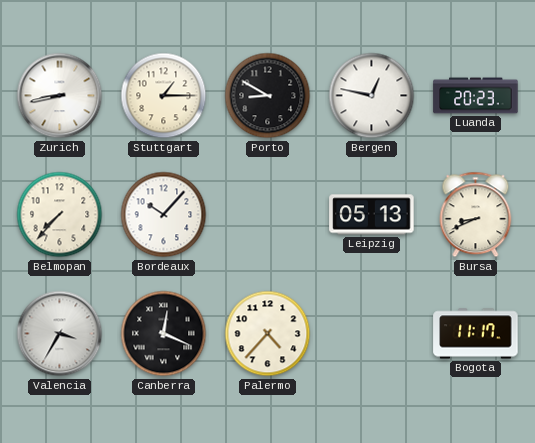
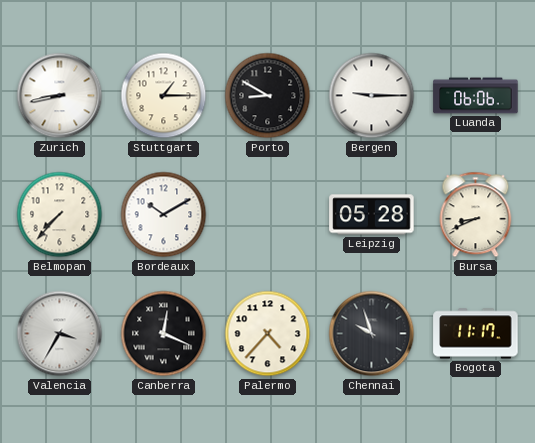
Bergen: 12:47 -> 9:15
Luanda: 20:23 -> 06:06
Bordeaux: 10:07 -> 10:10
Leipzig: 05:13 -> 05:28
Chennai: none -> 9:57
